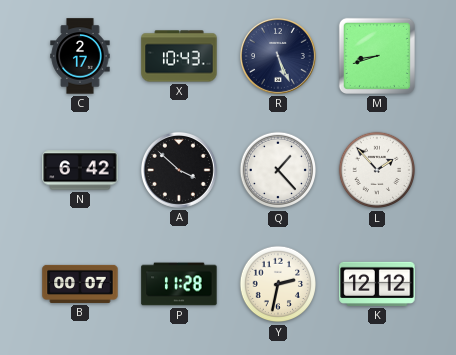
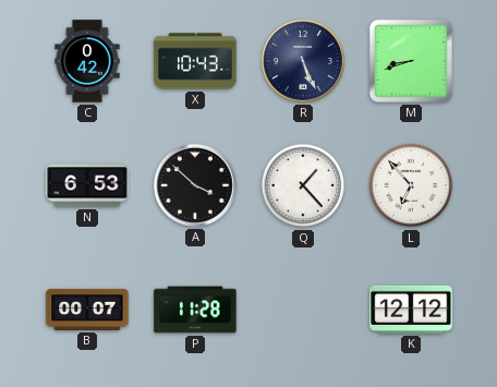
C: 2:17 -> 0:42
N: 6:42 -> 6:53
L: 1:53 -> 6:53
Y: 2:32 -> none
